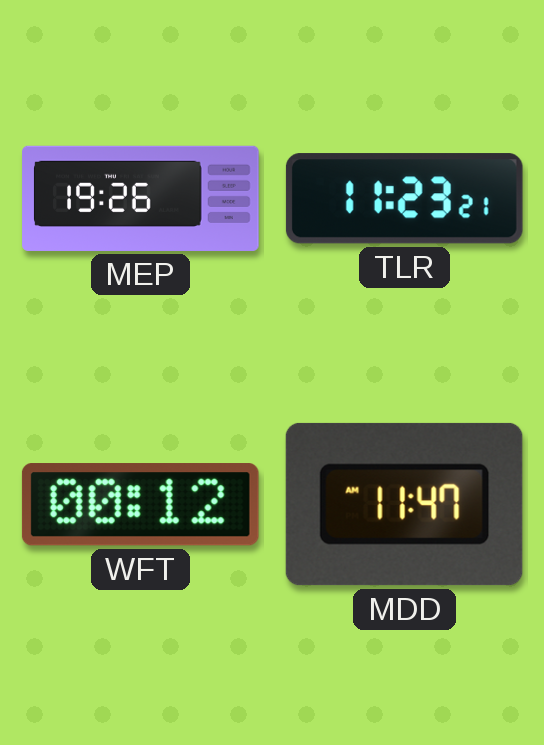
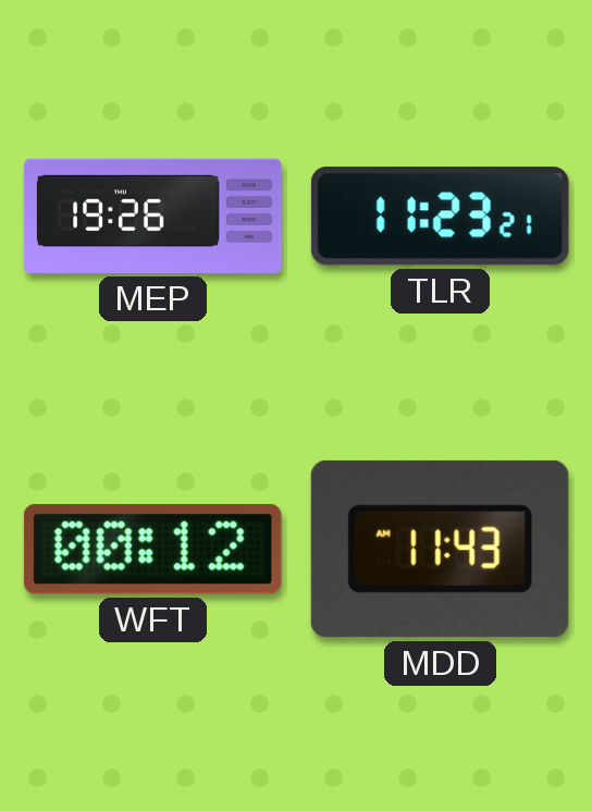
MDD: 11:47 -> 11:43
